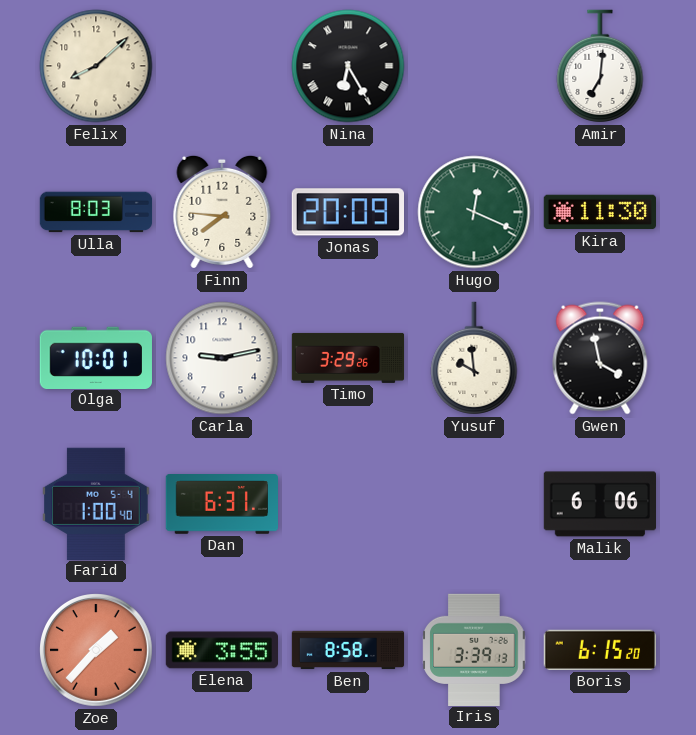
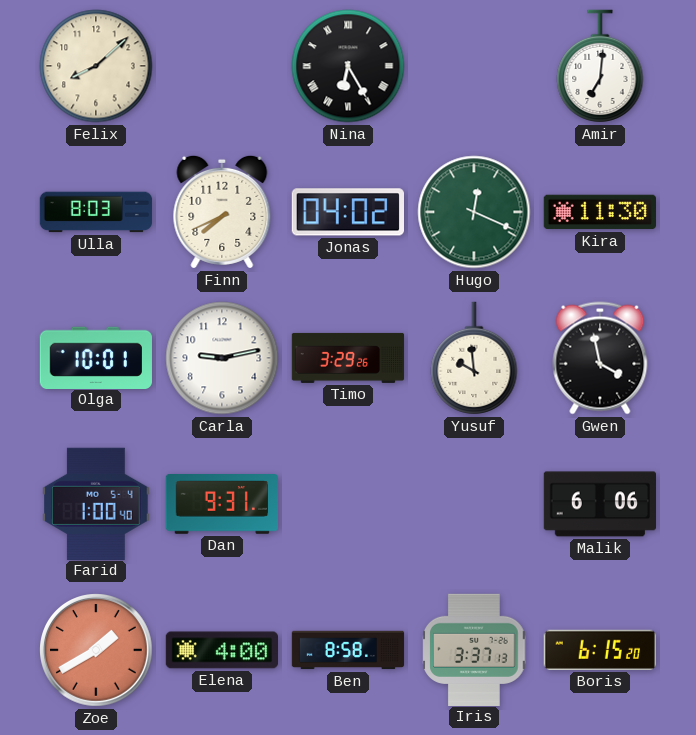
Finn: 7:46 -> 7:41
Jonas: 20:09 -> 04:02
Dan: 6:31 -> 9:31
Zoe: 1:37 -> 1:40
Elena: 3:55 -> 4:00
Iris: 3:39 -> 3:37
